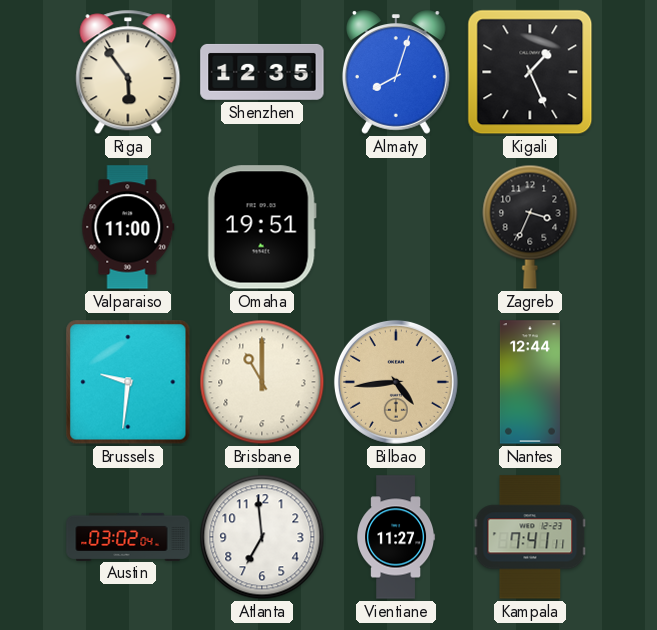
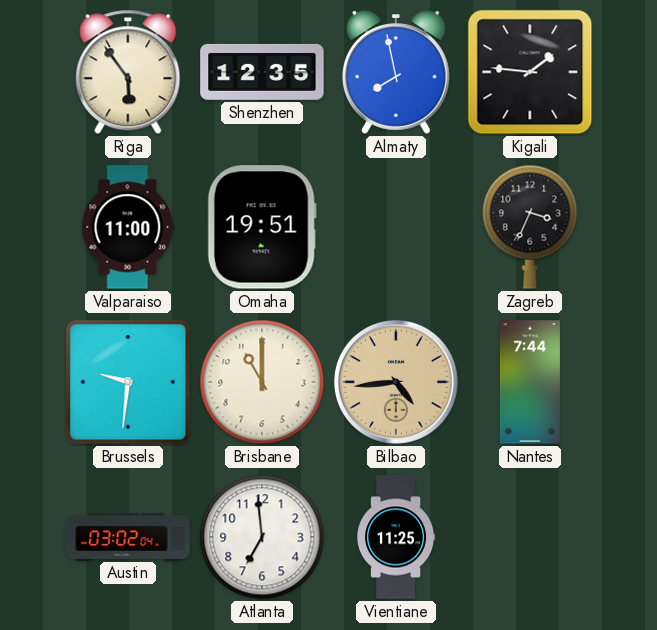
Almaty: 8:03 -> 7:58
Kigali: 1:26 -> 1:46
Nantes: 12:44 -> 7:44
Vientiane: 11:27 -> 11:25
Kampala: 7:41 -> none
